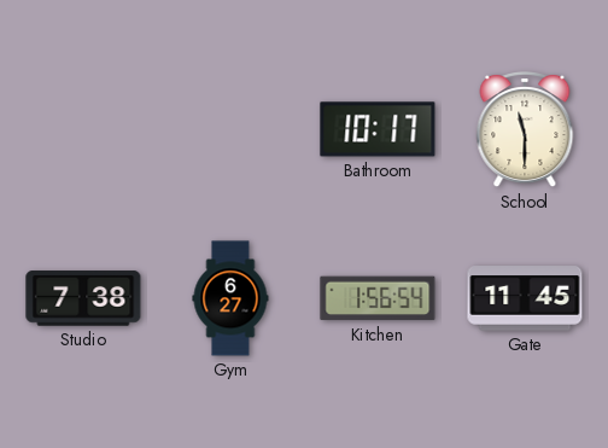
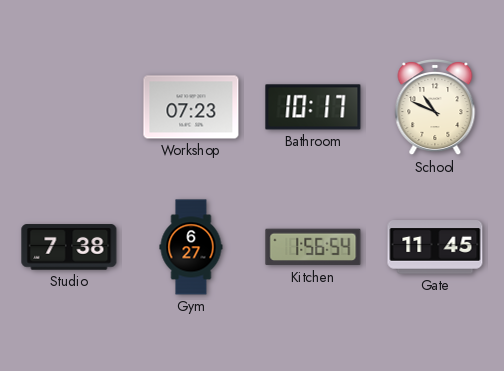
Workshop: none -> 07:23
School: 11:30 -> 10:49
